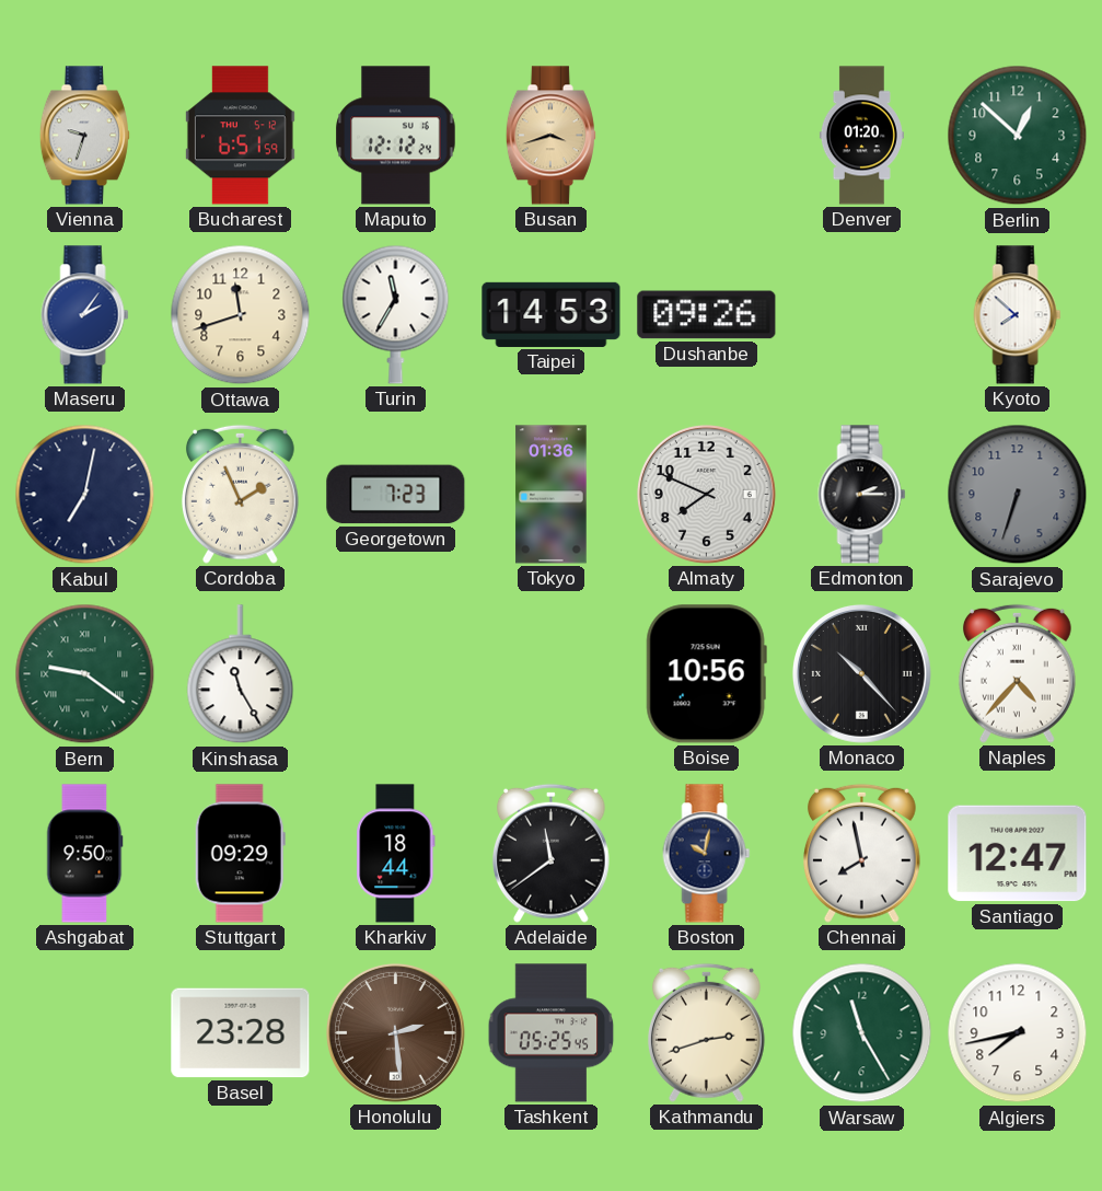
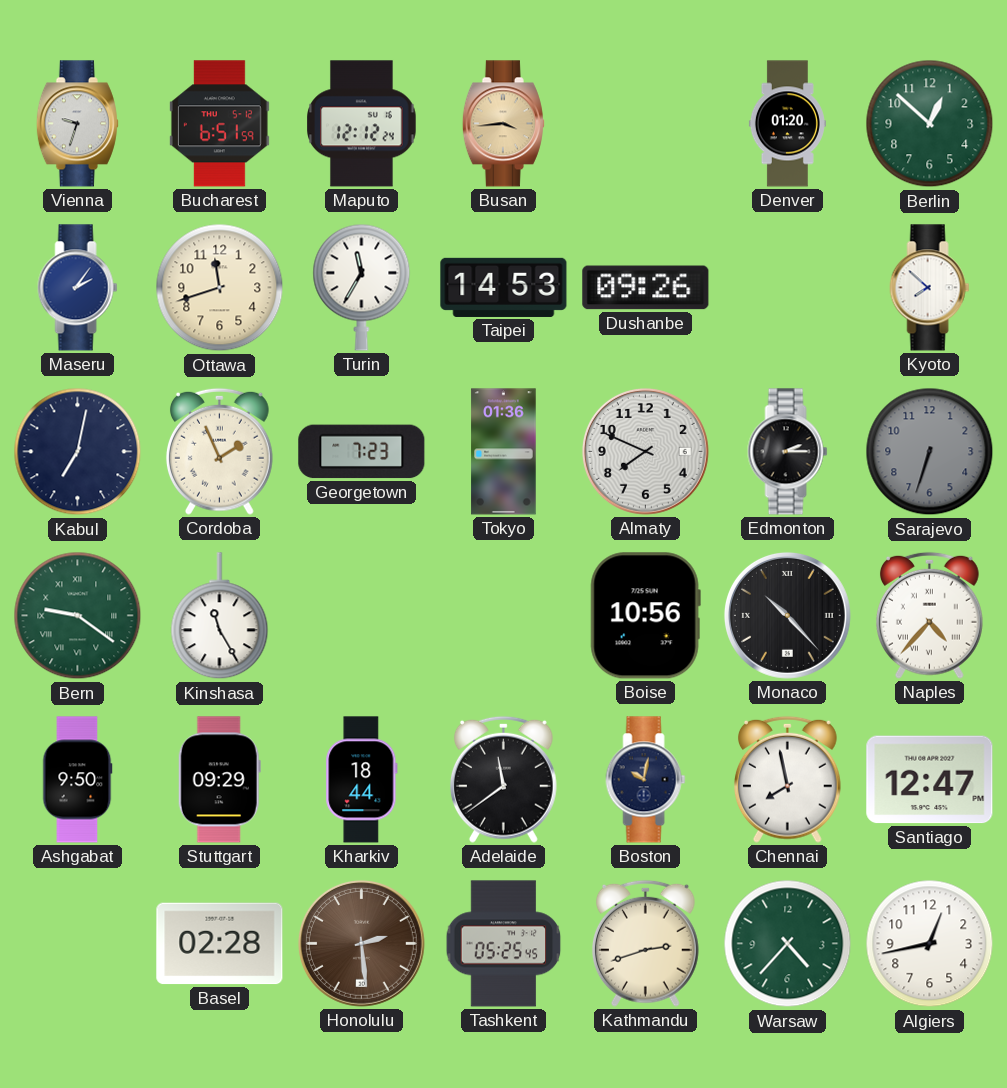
Busan: 3:42 -> 3:44
Basel: 23:28 -> 02:28
Warsaw: 11:25 -> 4:37
Algiers: 7:43 -> 12:43
